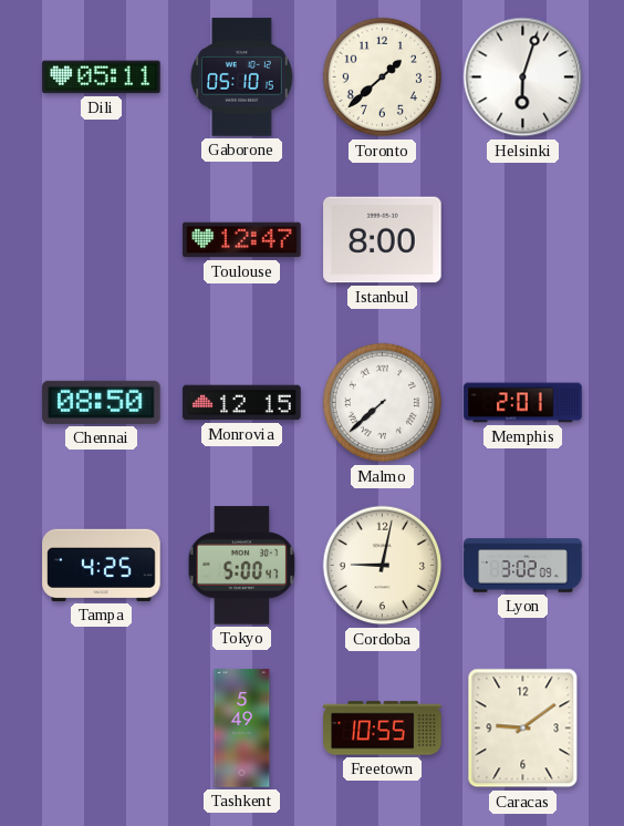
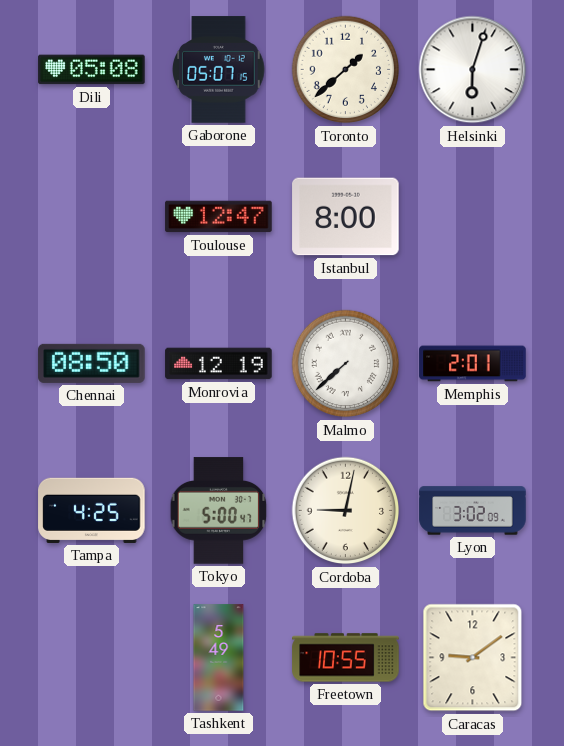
Dili: 05:11 -> 05:08
Gaborone: 05:10 -> 05:07
Monrovia: 12:15 -> 12:19
